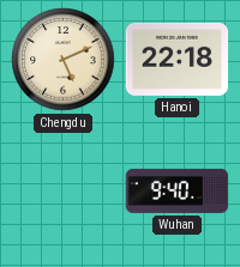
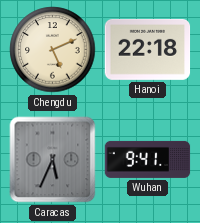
Caracas: none -> 5:34
Wuhan: 9:40 -> 9:41
